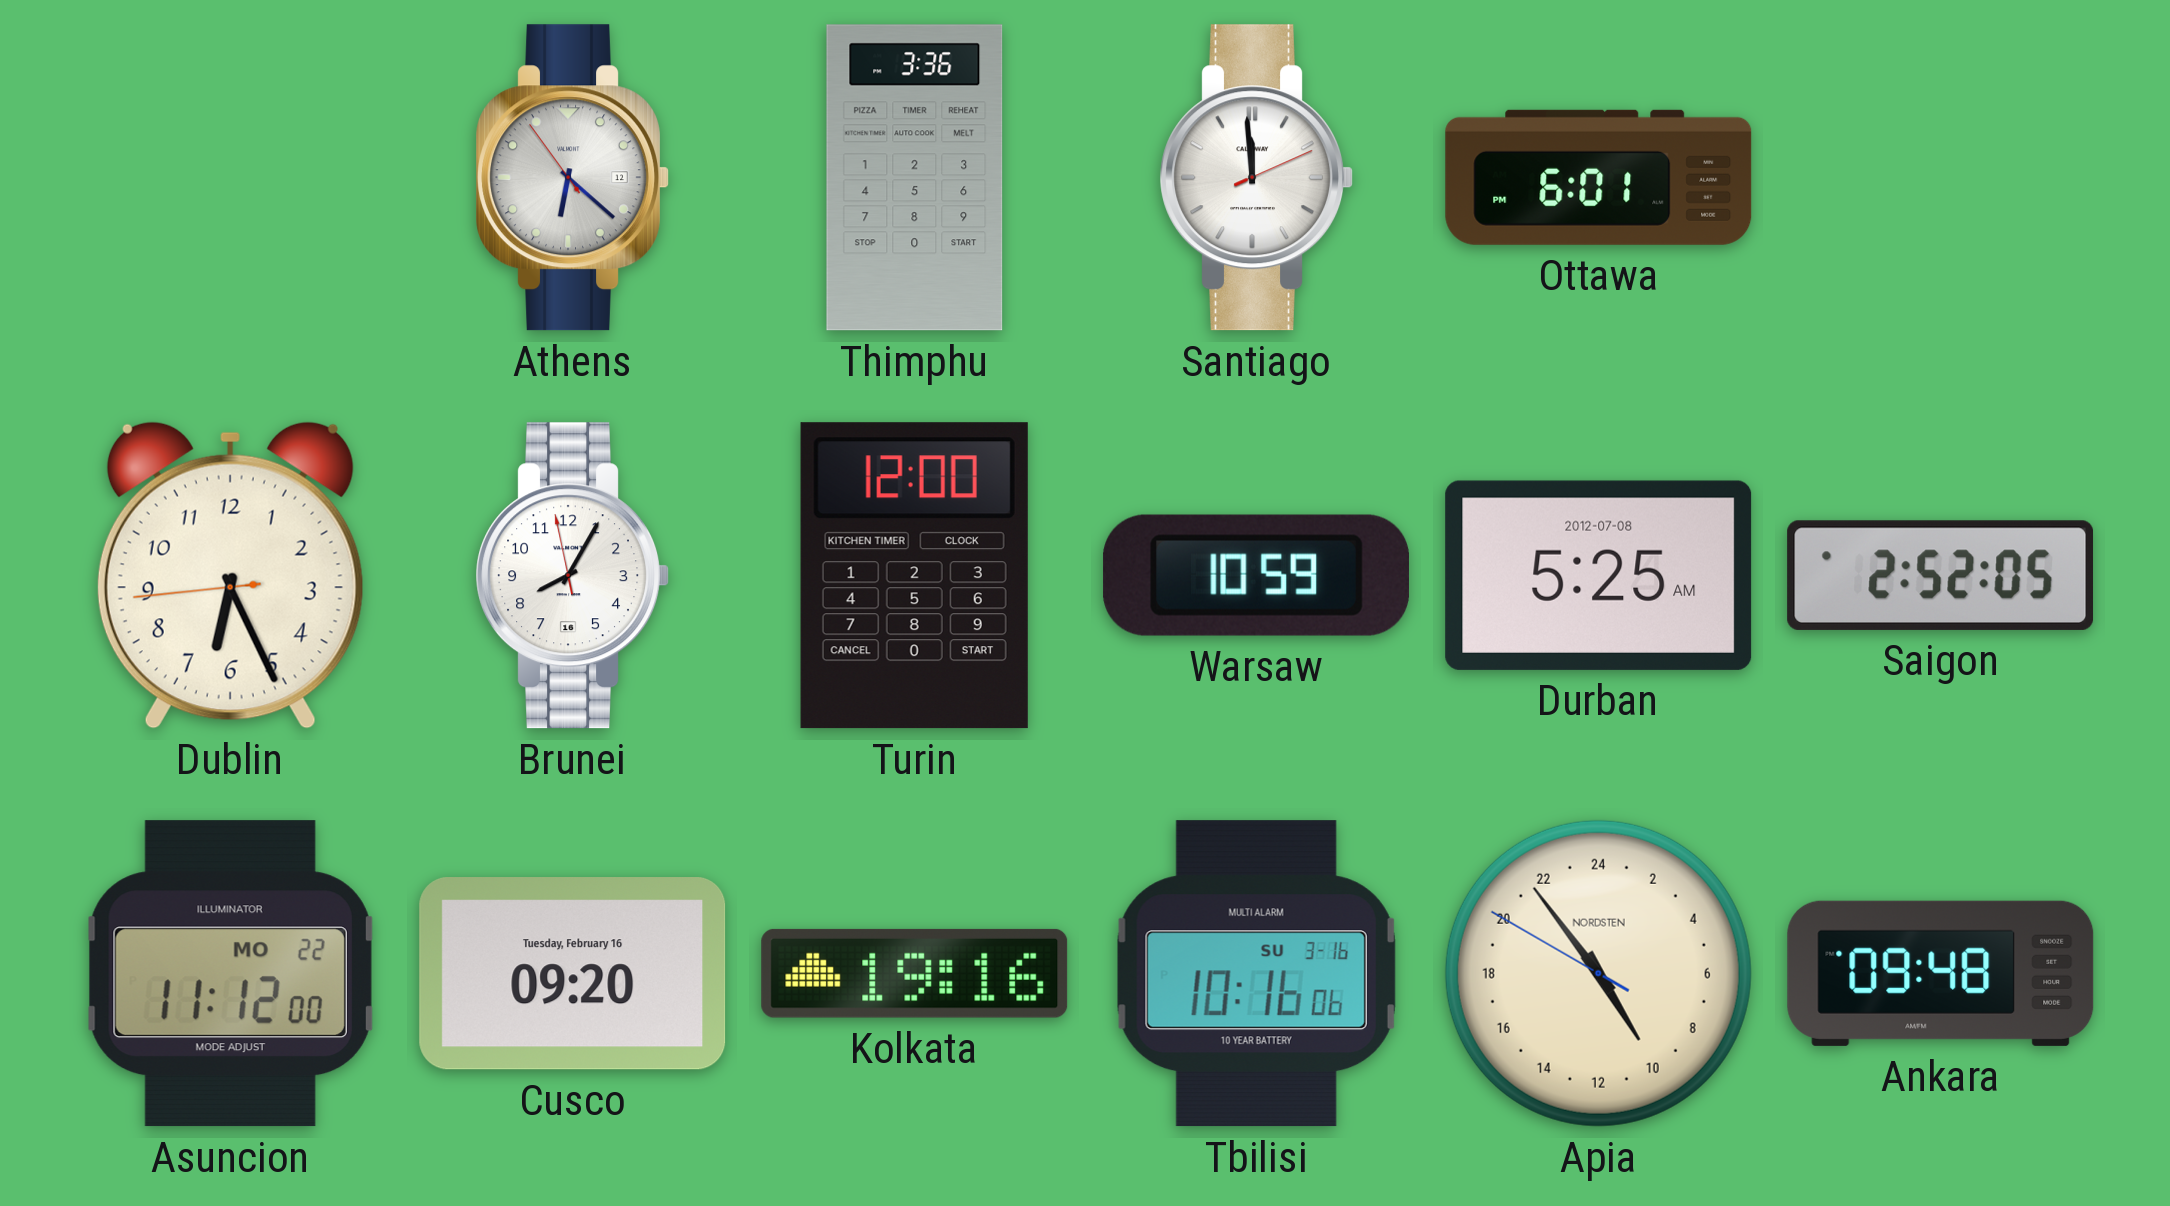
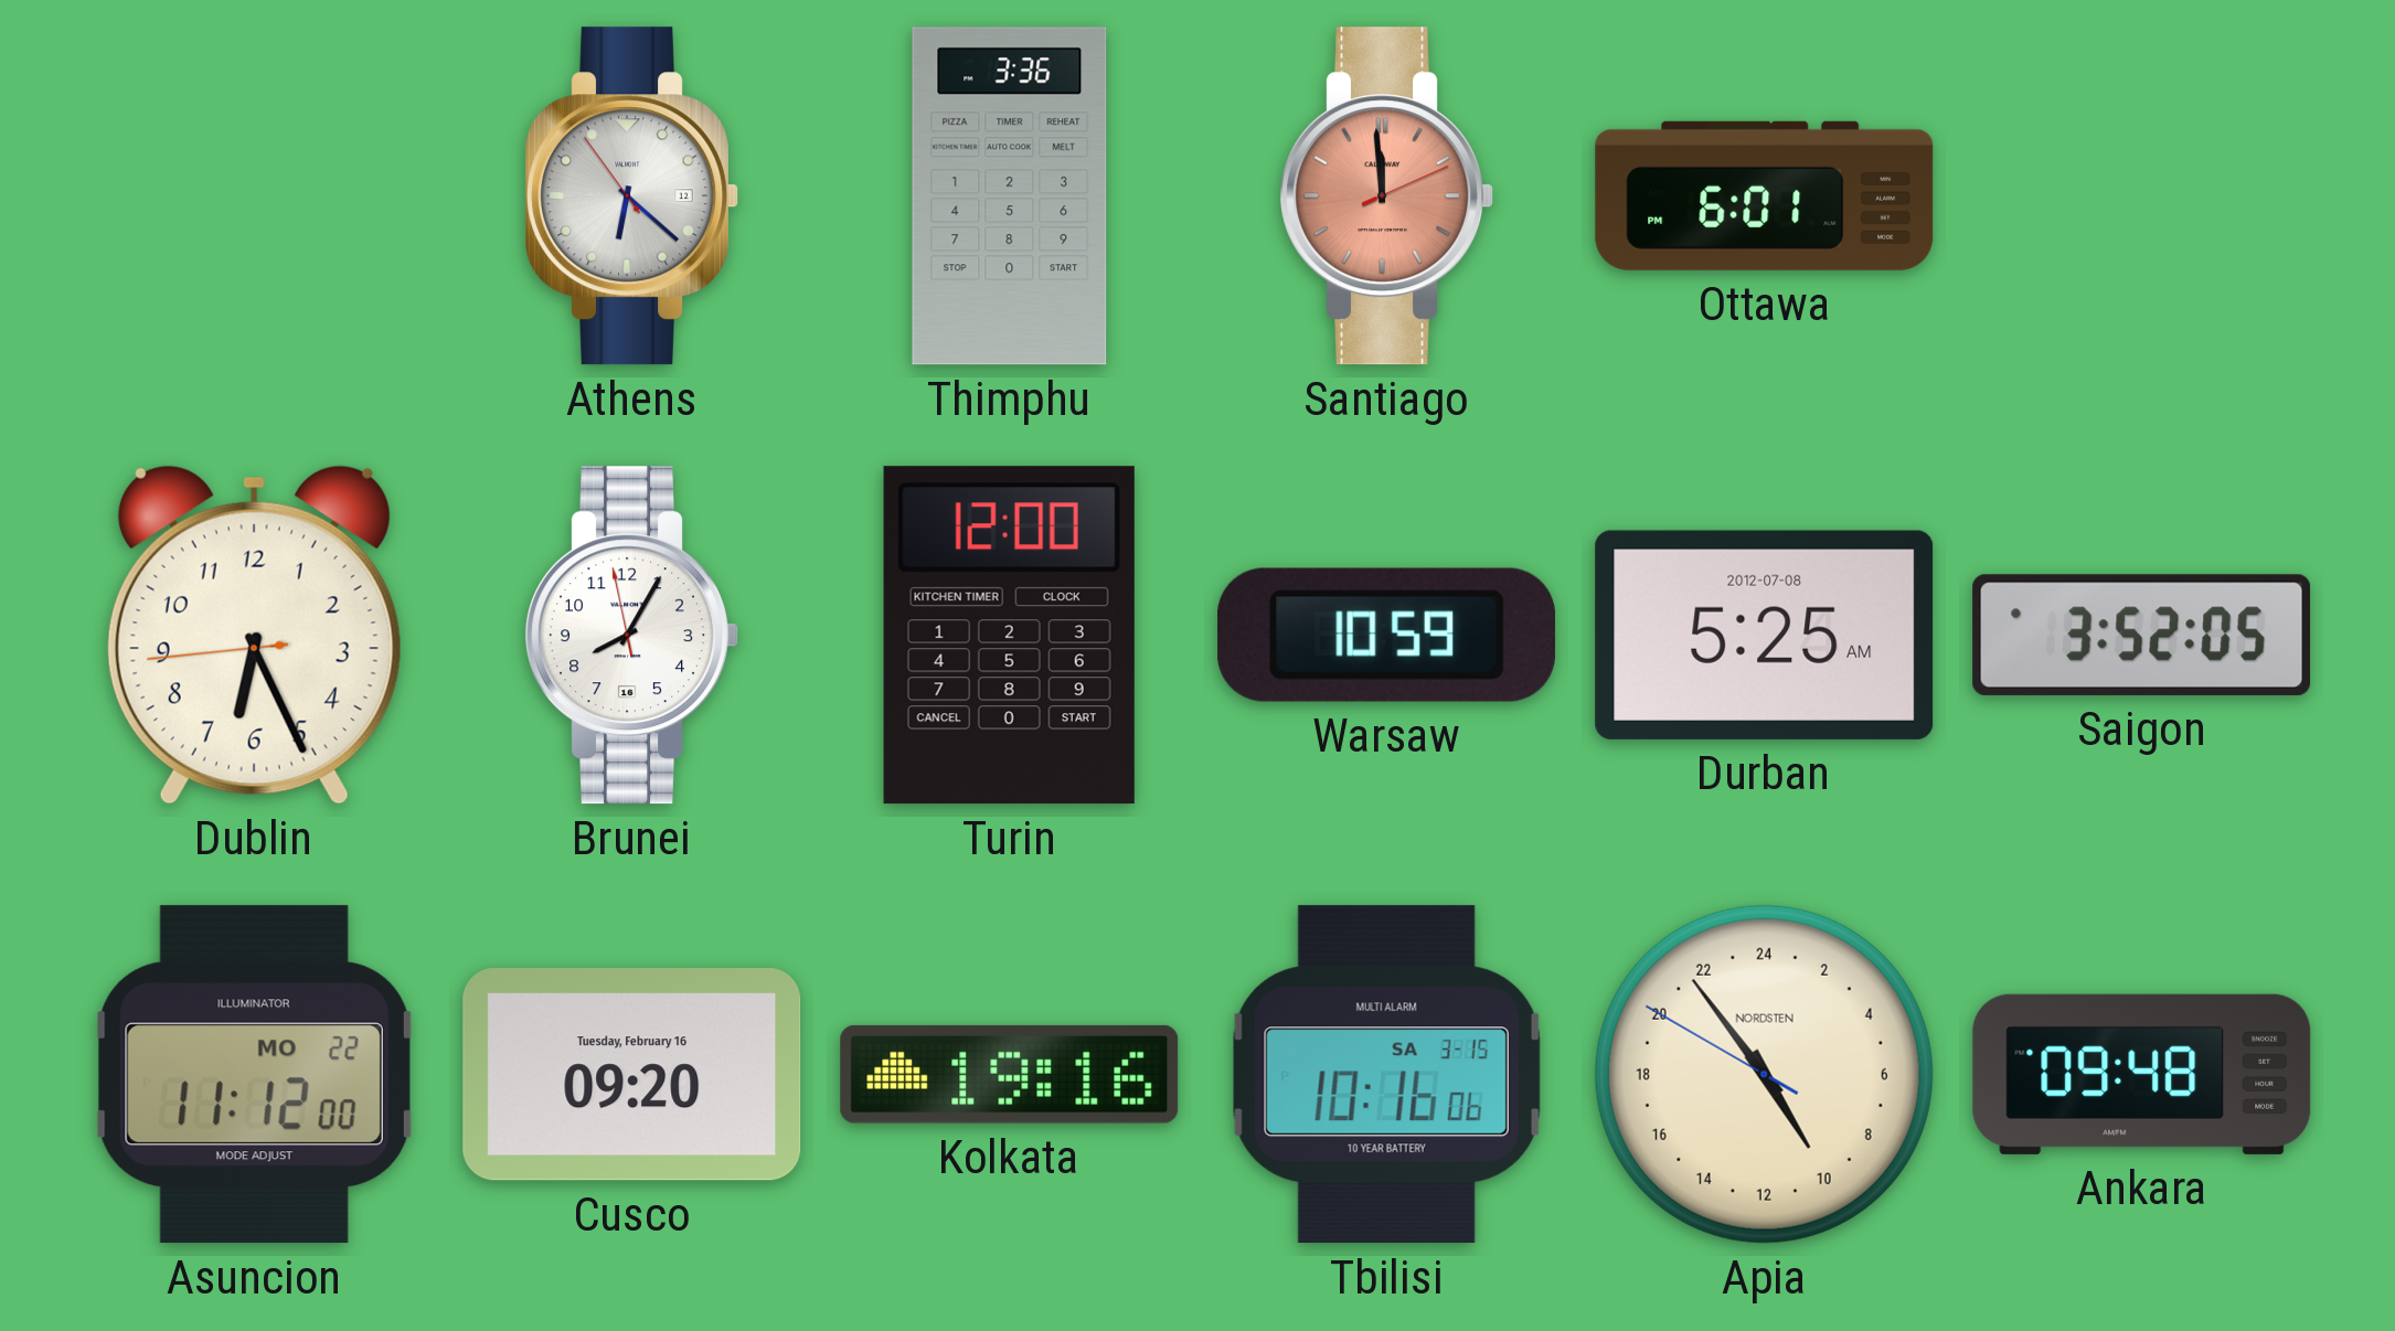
Santiago dial: white -> salmon
Saigon: 2:52 -> 3:52
Tbilisi date: SU 3-16 -> SA 3-15
